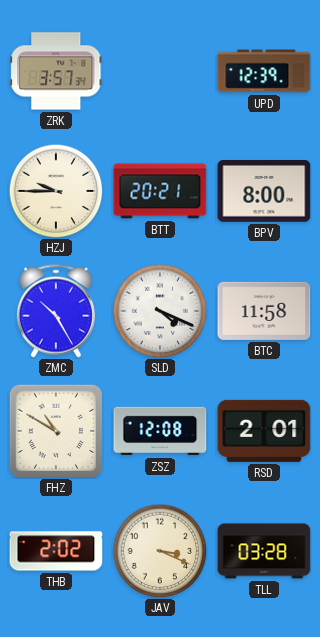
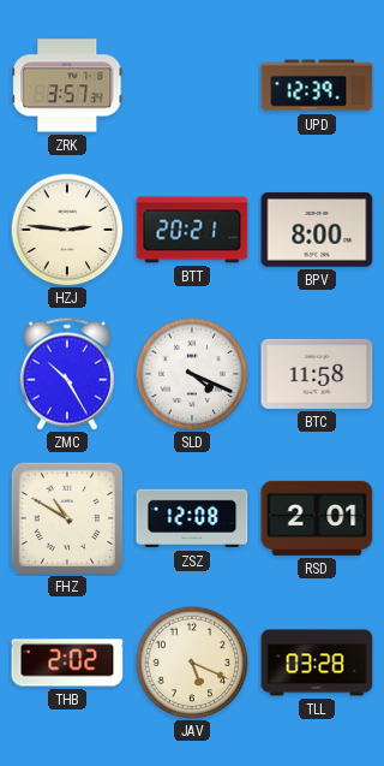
HZJ: 9:45 -> 2:46
JAV: 3:19 -> 5:19
